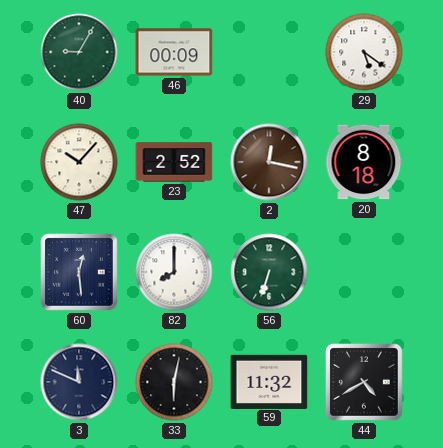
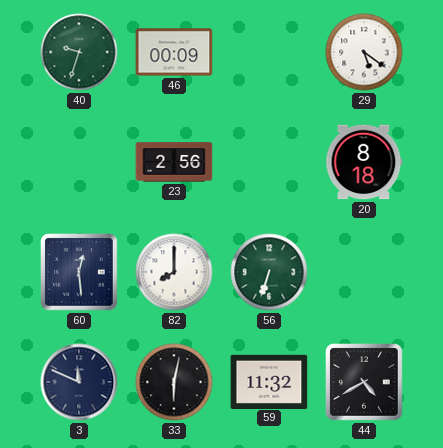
40: 9:05 -> 9:33
47: 10:07 -> none
23: 2:52 -> 2:56
2: 12:17 -> none
